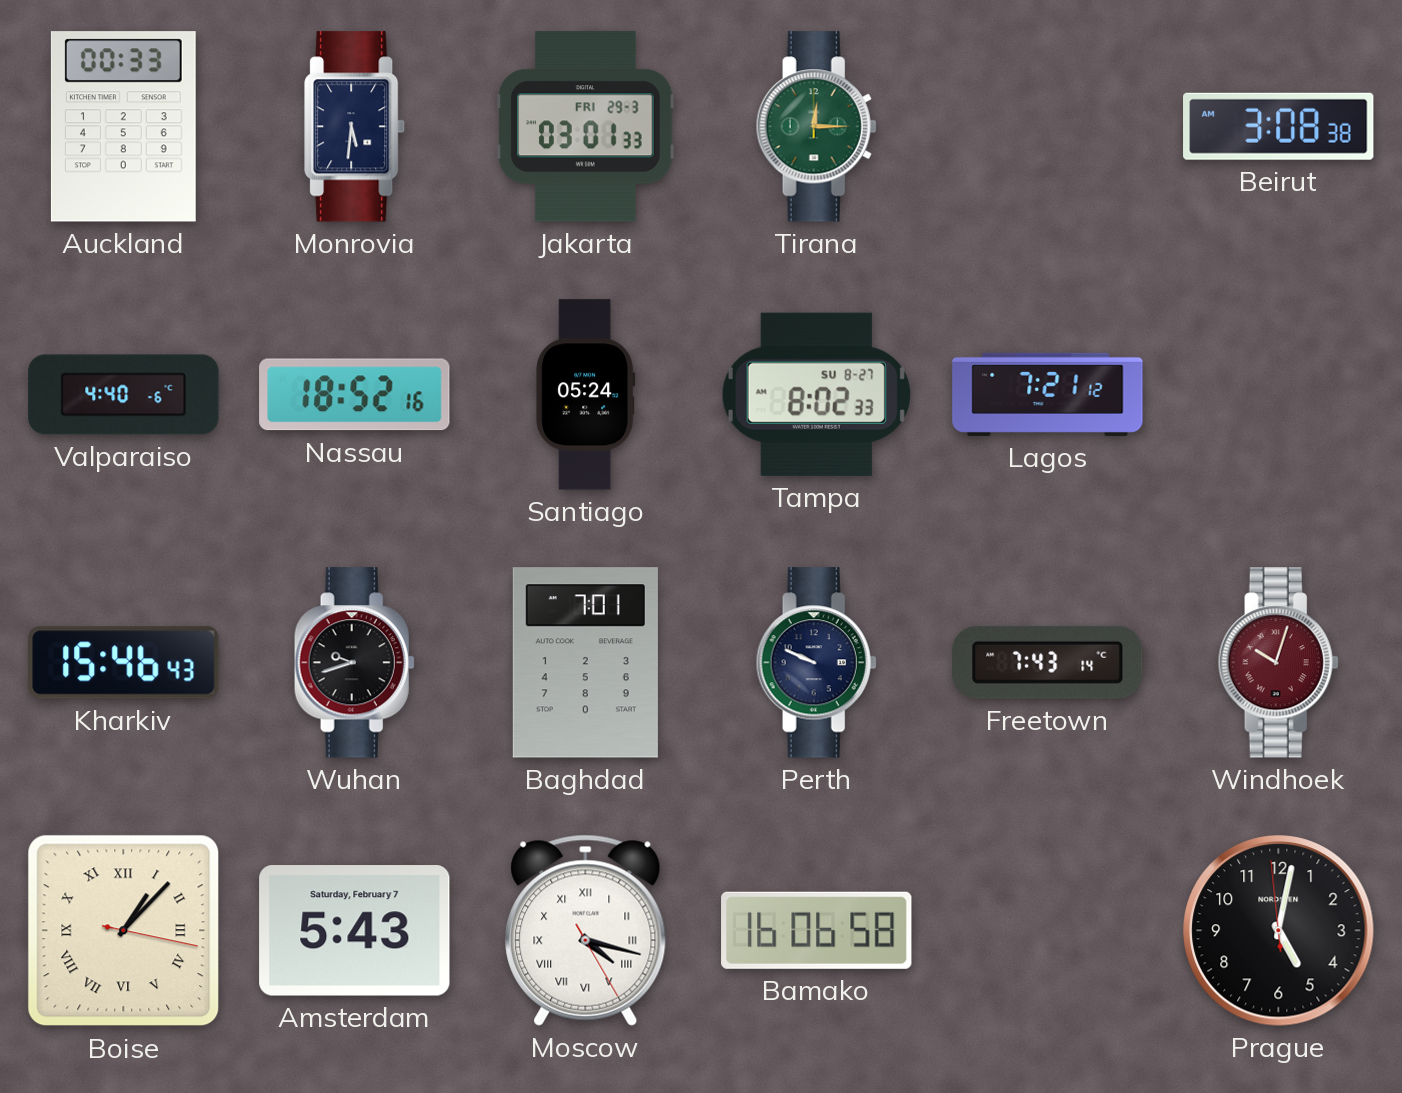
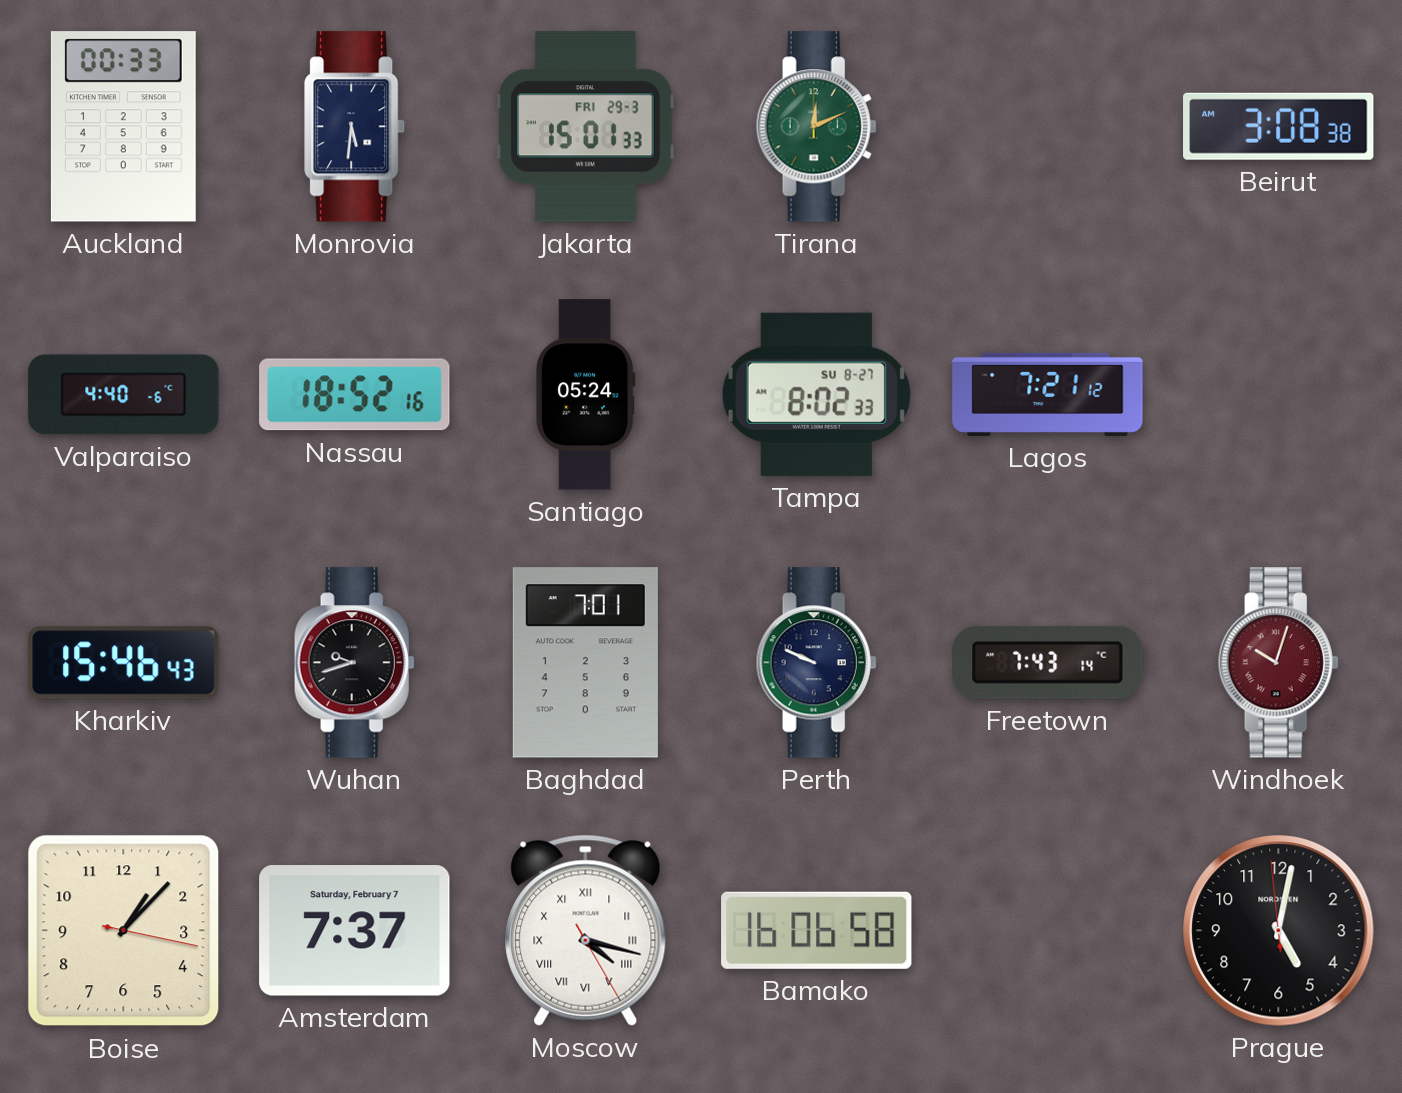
Jakarta: 03:01 -> 15:01
Tirana: 12:15 -> 12:11
Boise numerals: Roman -> Arabic
Amsterdam: 5:43 -> 7:37
